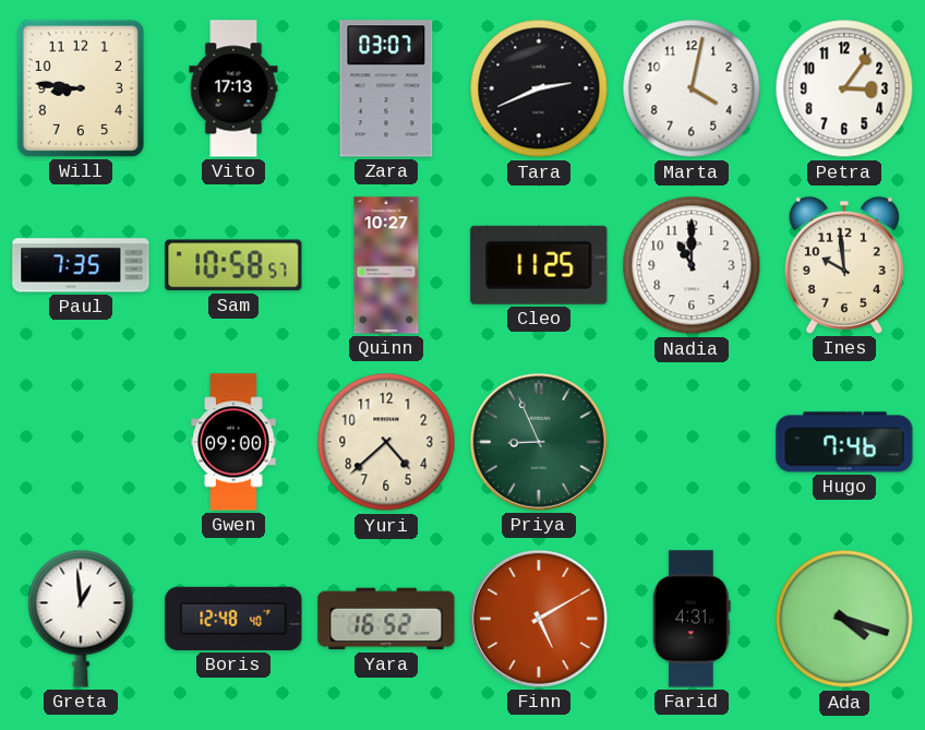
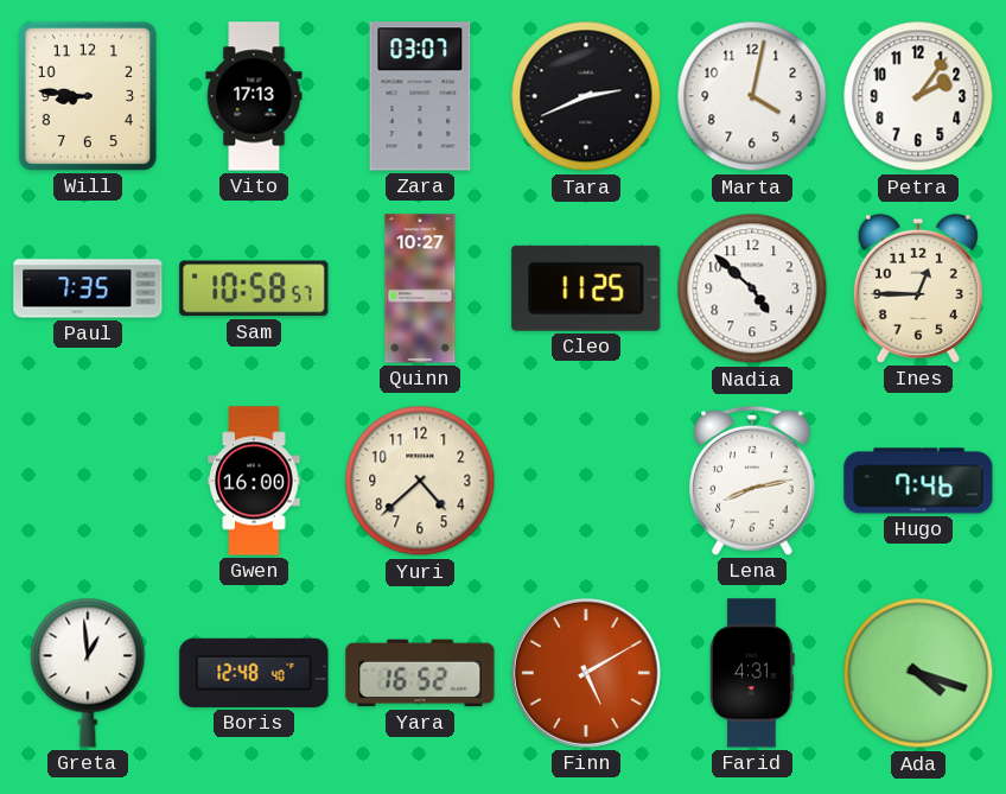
Petra: 3:06 -> 2:06
Nadia: 11:00 -> 4:52
Ines: 9:59 -> 12:45
Gwen: 09:00 -> 16:00
Priya: 8:56 -> none
Lena: none -> 8:13
